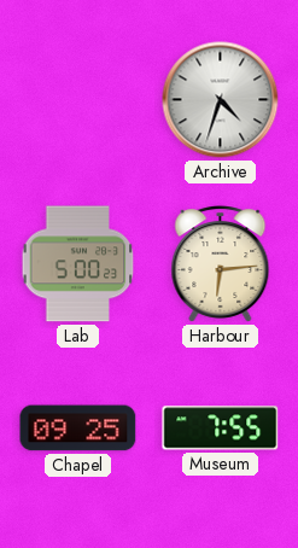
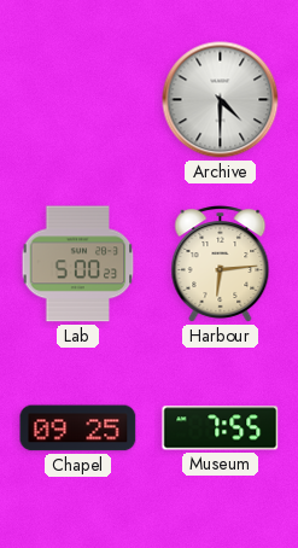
Archive: 4:33 -> 4:30
